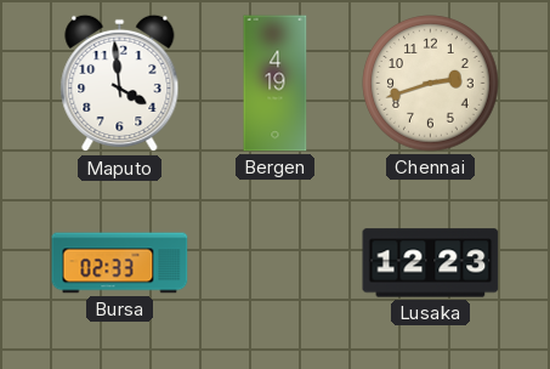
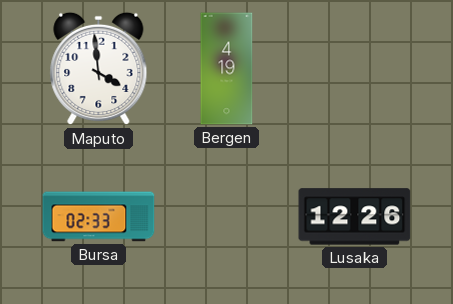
Chennai: 2:42 -> none
Lusaka: 12:23 -> 12:26
